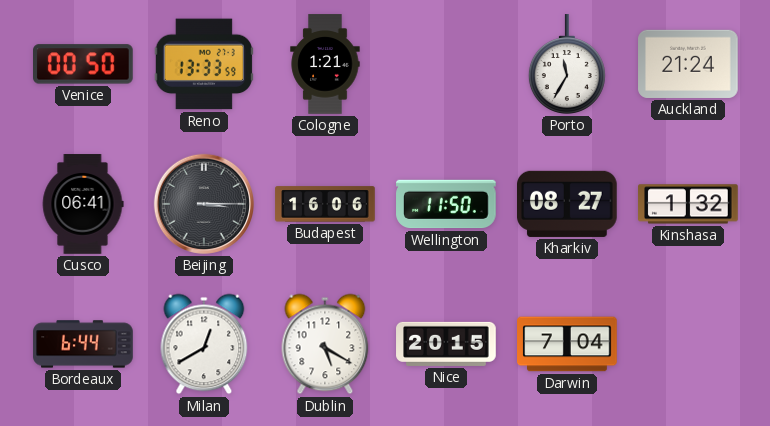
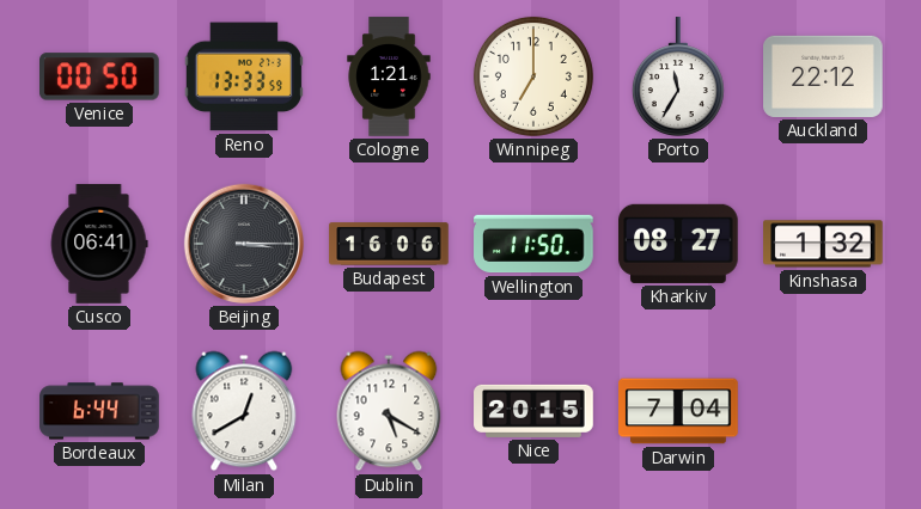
Winnipeg: none -> 7:00
Auckland: 21:24 -> 22:12
